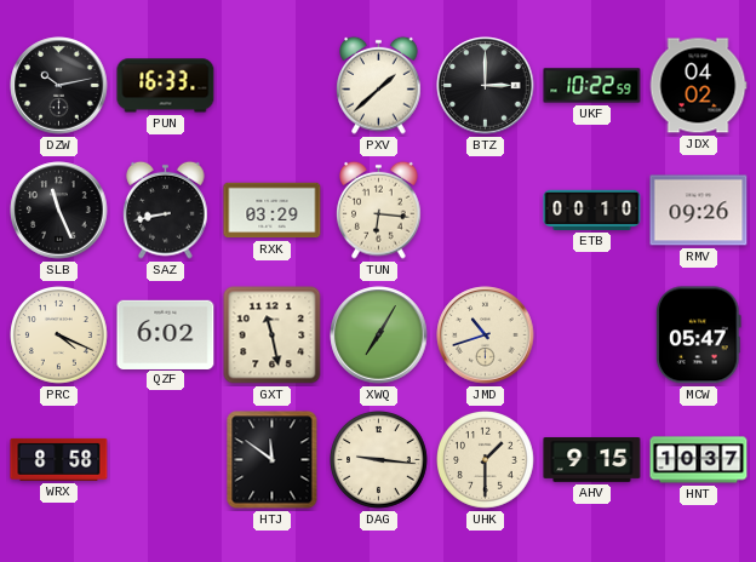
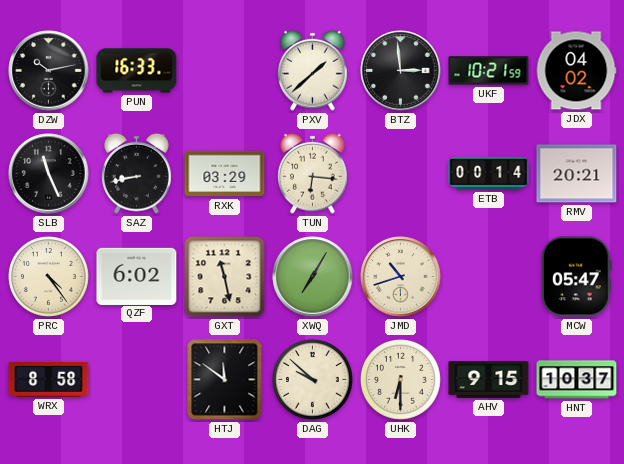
BTZ: 3:00 -> 2:59
UKF: 10:22 -> 10:21
ETB: 00:10 -> 00:14
RMV: 09:26 -> 20:21
PRC: 4:19 -> 4:24
DAG: 9:16 -> 9:52
UHK: 1:30 -> 6:30
